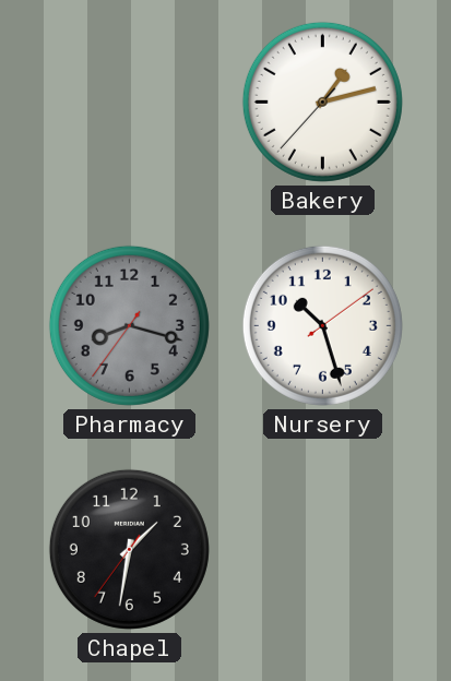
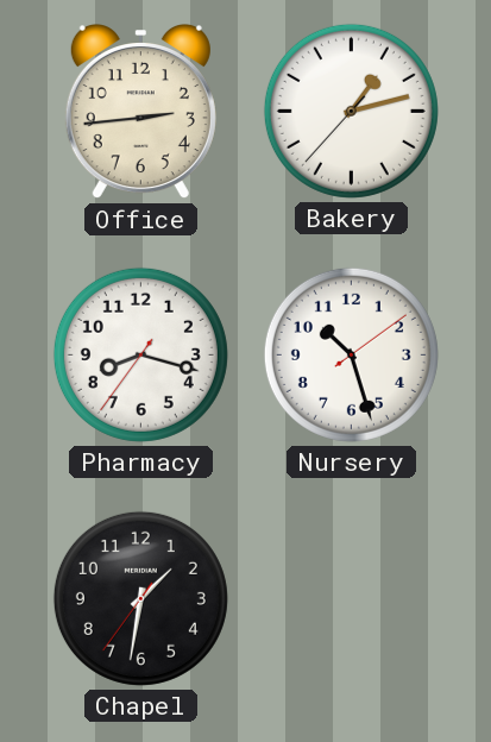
Office: none -> 2:44
Pharmacy dial: grey -> white
